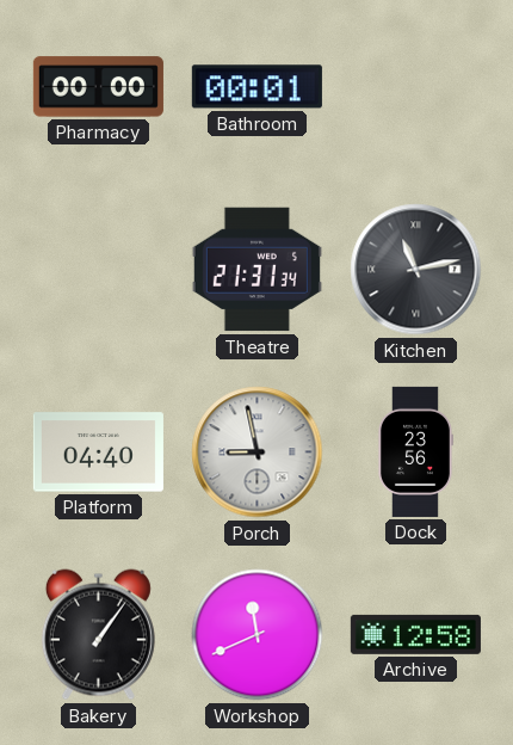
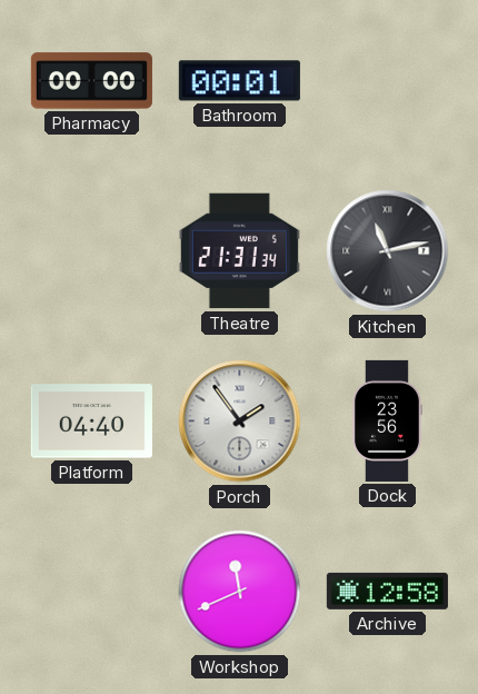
Porch: 8:58 -> 1:54
Bakery: 1:06 -> none
